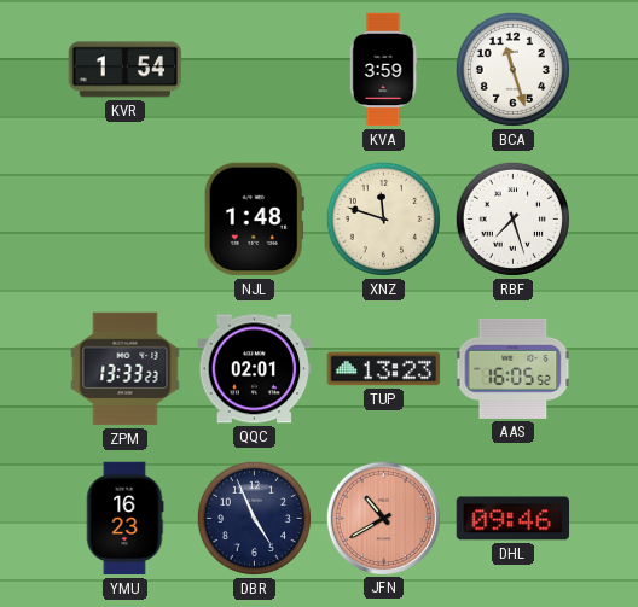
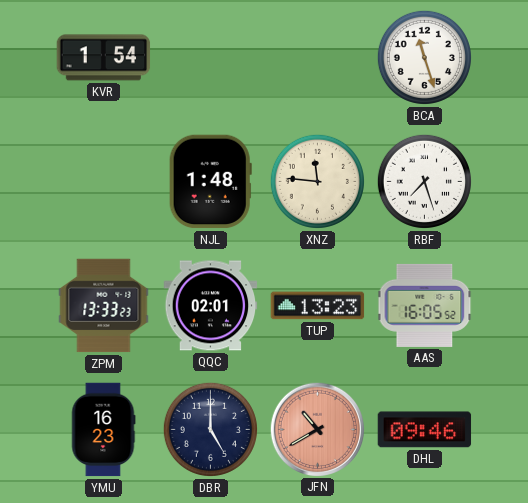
KVA: 3:59 -> none
XNZ: 11:48 -> 11:46
DBR: 4:56 -> 5:00
